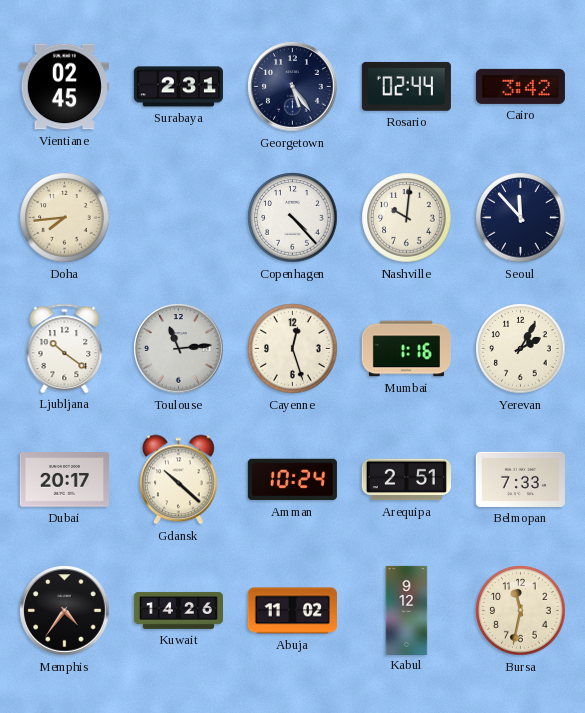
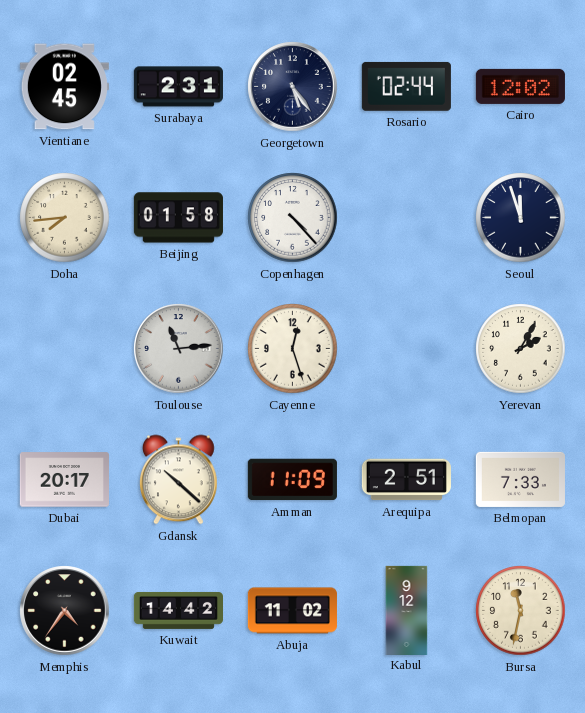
Cairo: 3:42 -> 12:02
Beijing: none -> 01:58
Nashville: 10:01 -> none
Seoul: 11:53 -> 11:57
Ljubljana: 10:21 -> none
Mumbai: 1:16 -> none
Amman: 10:24 -> 11:09
Kuwait: 14:26 -> 14:42
